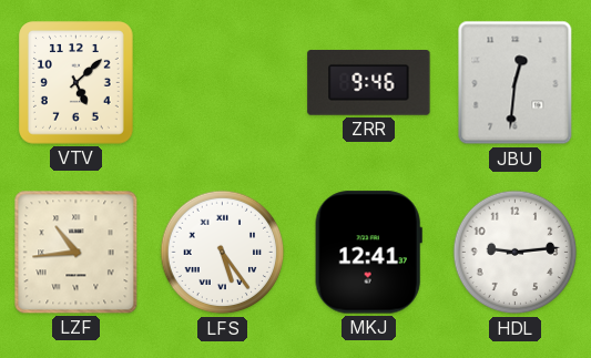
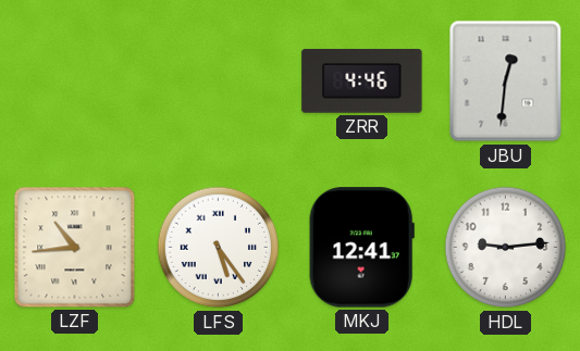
VTV: 5:08 -> none
ZRR: 9:46 -> 4:46
